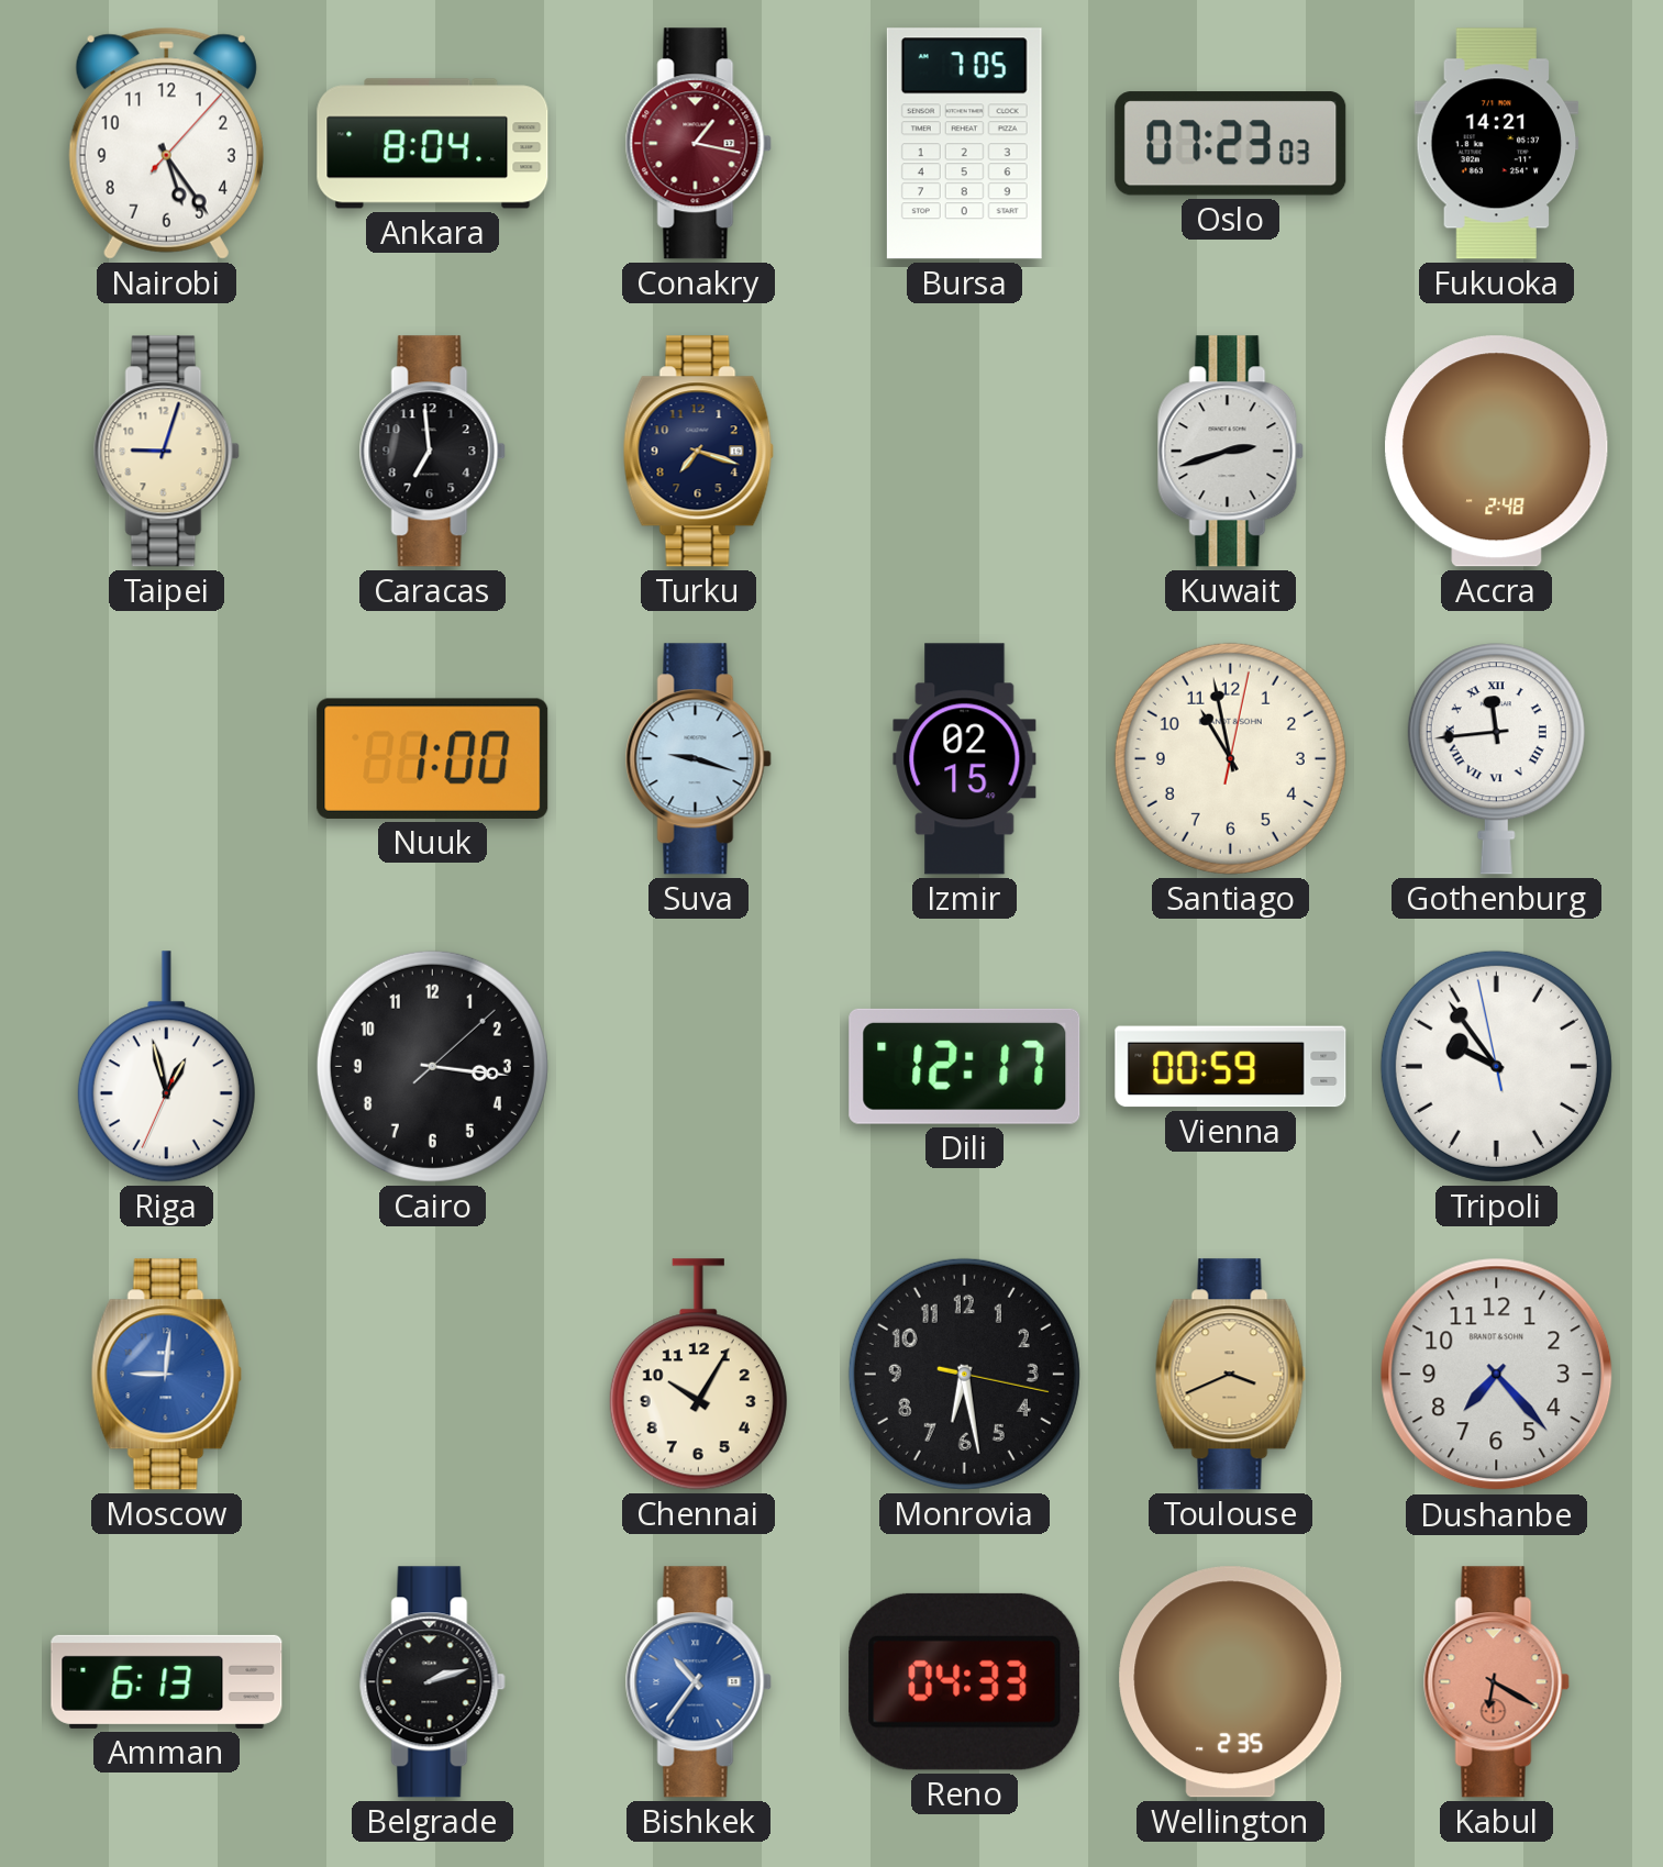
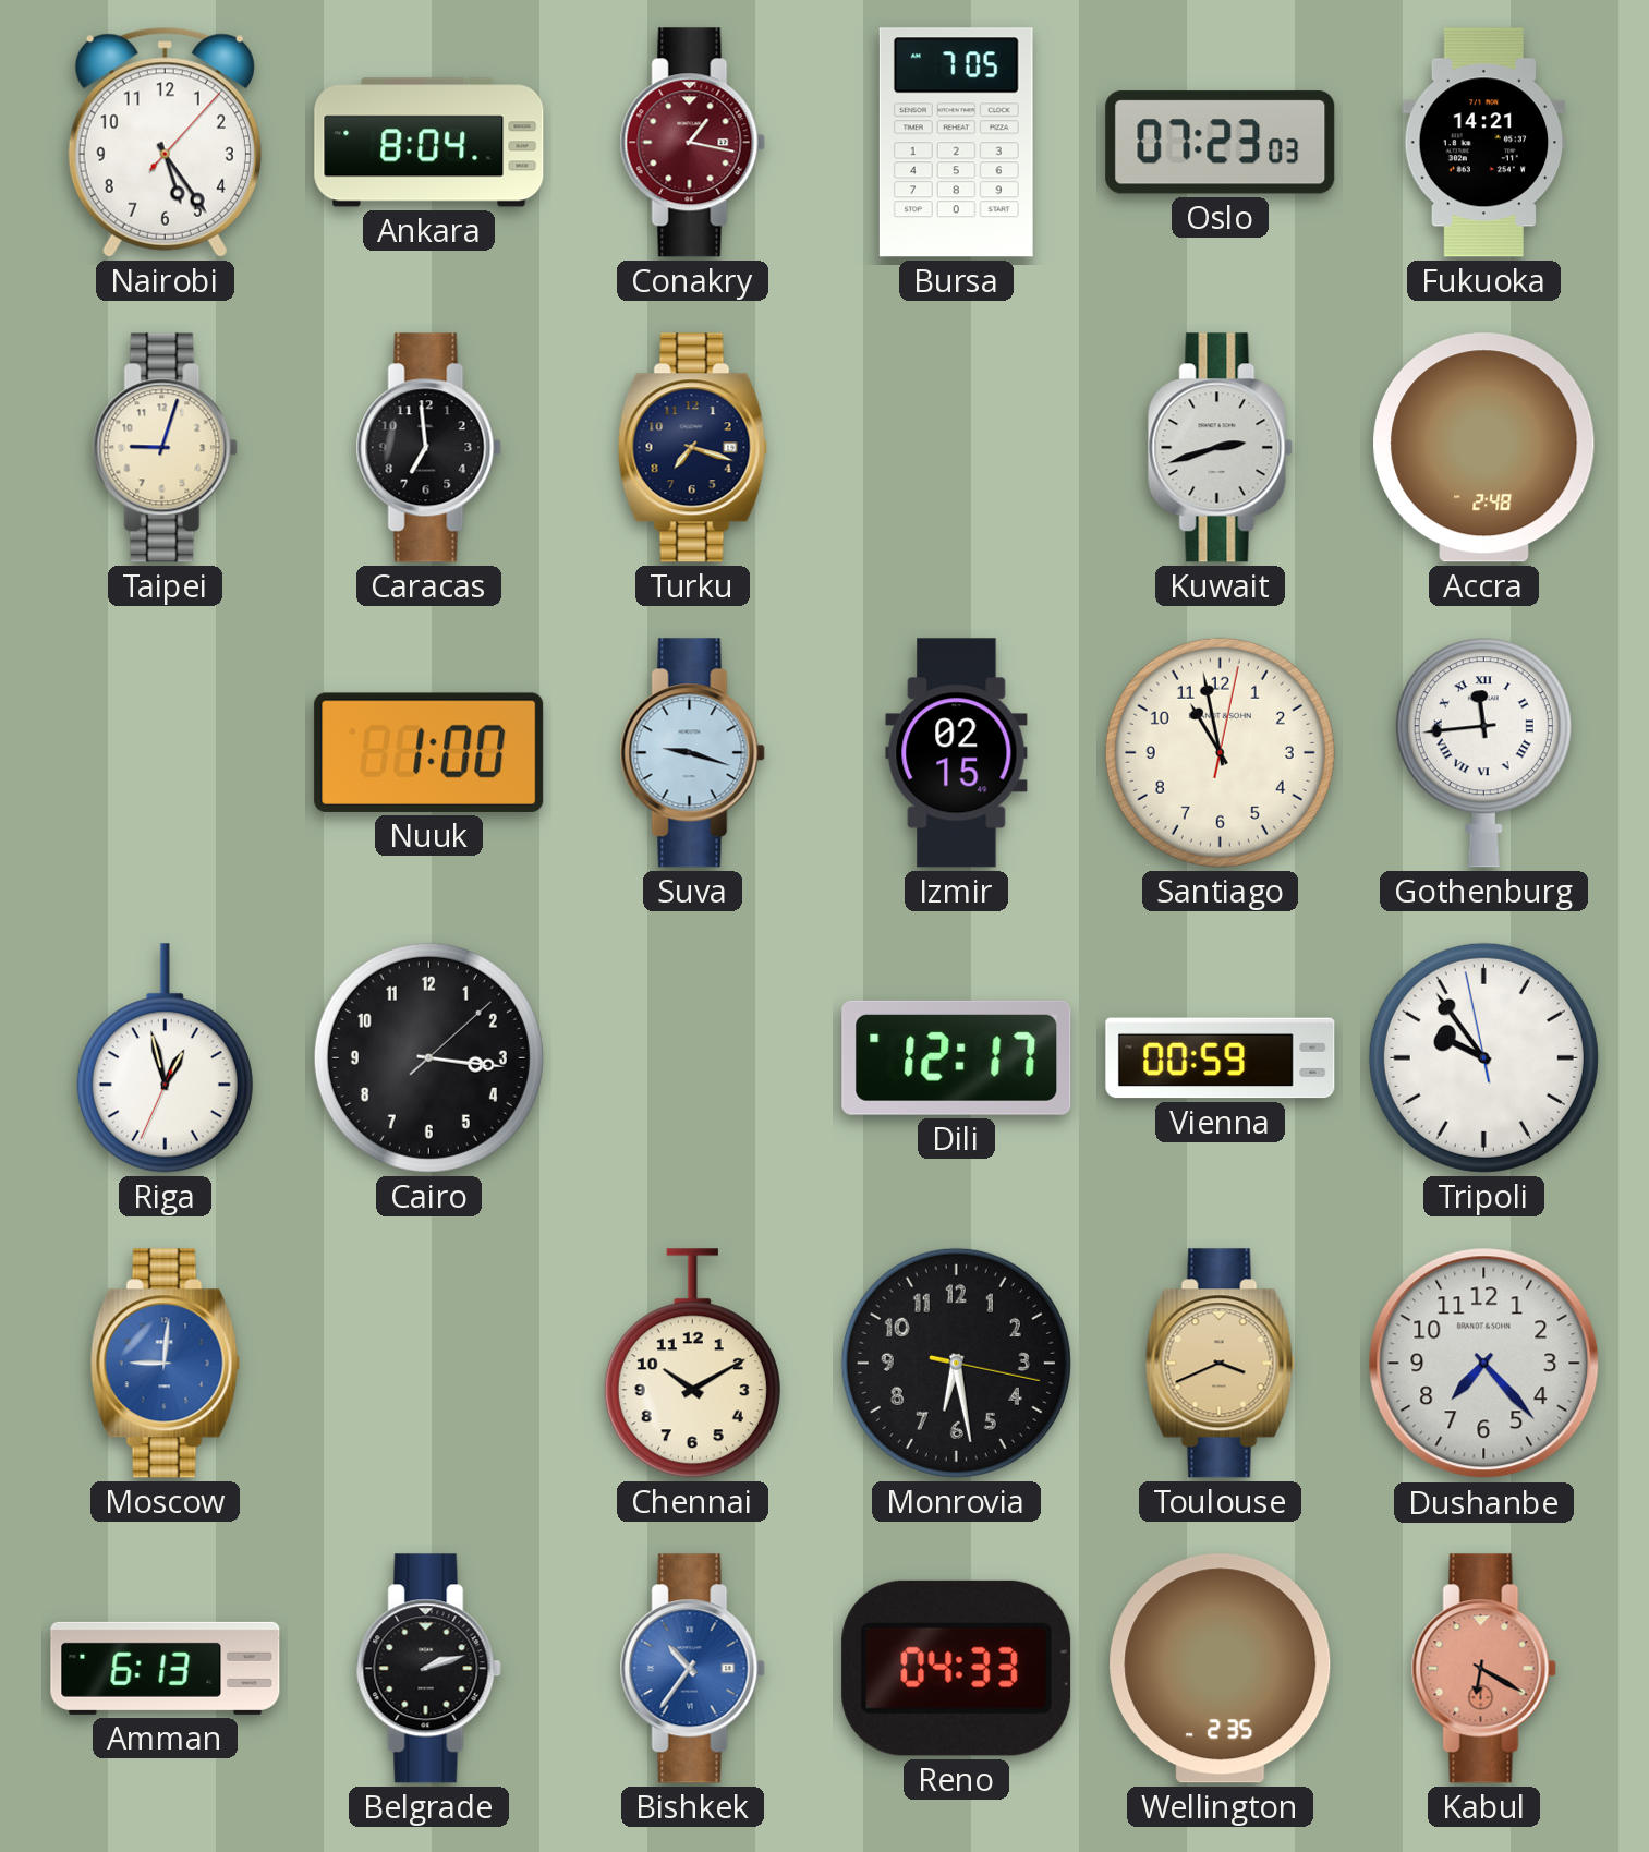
Chennai: 10:05 -> 10:10
